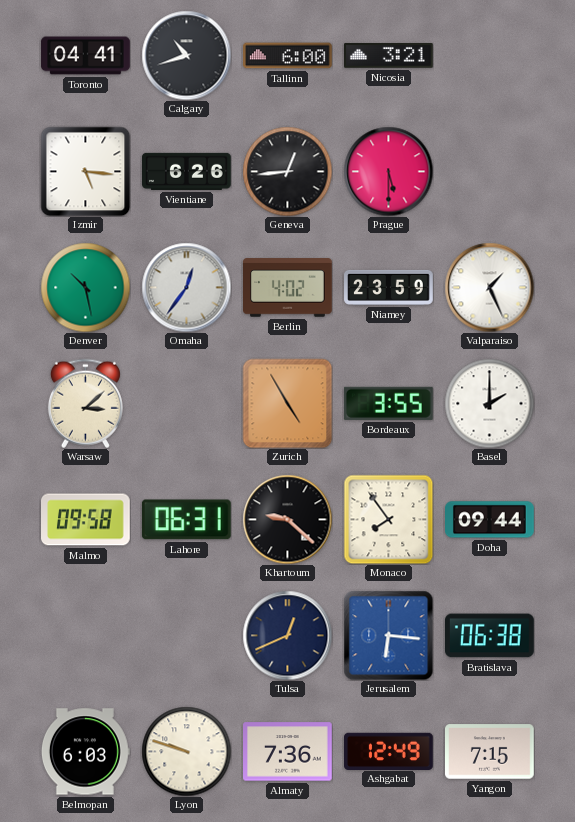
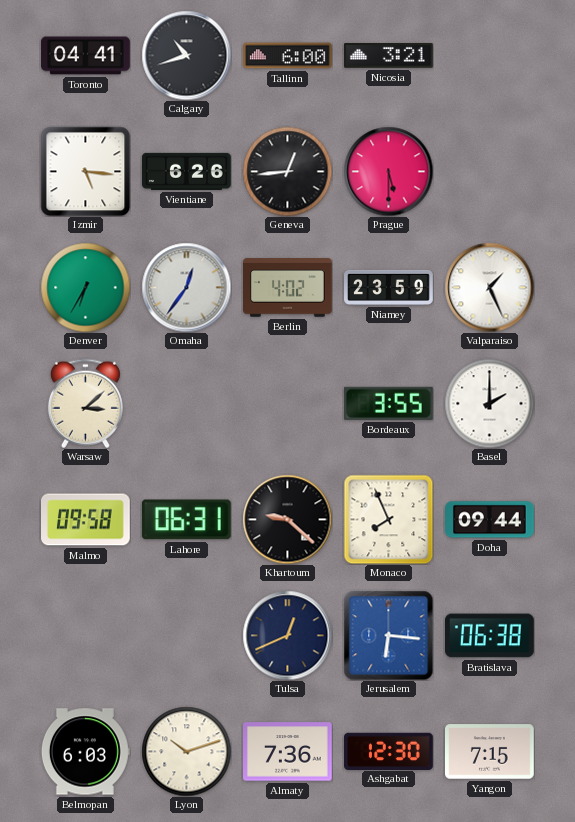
Denver: 10:28 -> 6:35
Zurich: 4:55 -> none
Monaco: 7:54 -> 7:56
Lyon: 9:48 -> 10:12
Ashgabat: 12:49 -> 12:30
